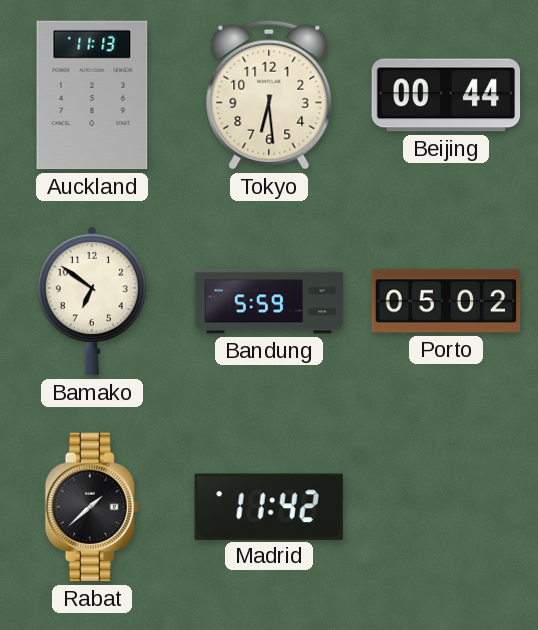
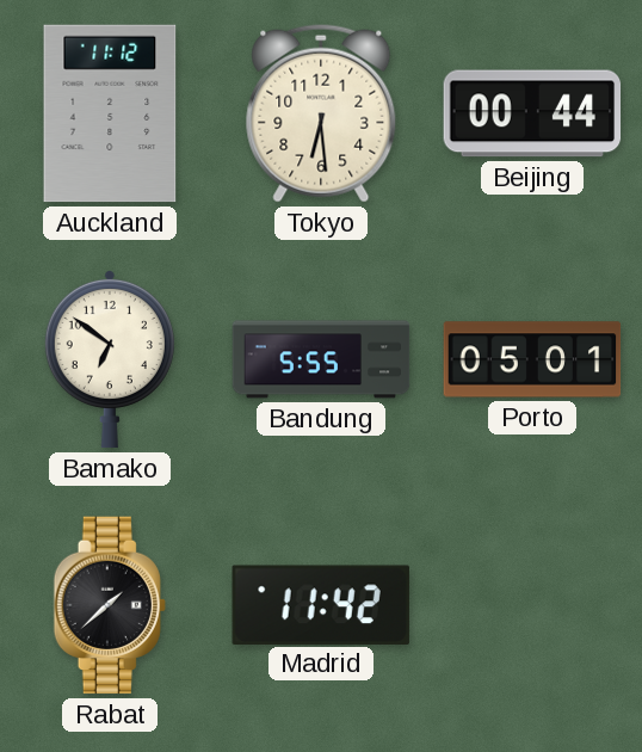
Auckland: 11:13 -> 11:12
Bandung: 5:59 -> 5:55
Porto: 05:02 -> 05:01
